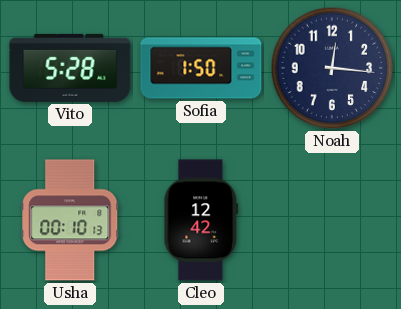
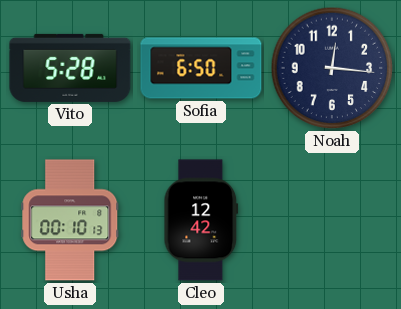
Sofia: 1:50 -> 6:50
